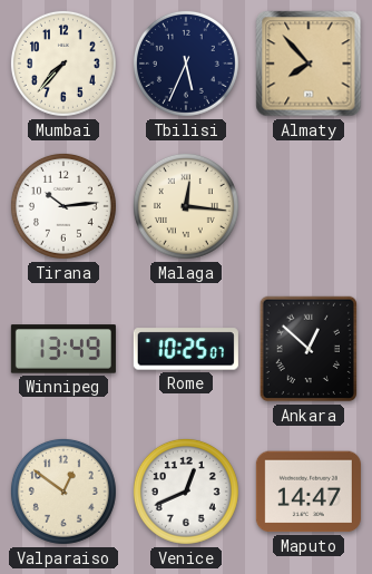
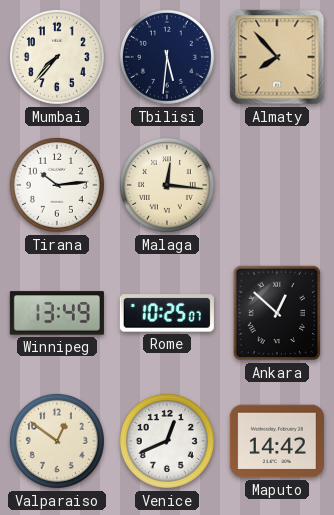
Tbilisi: 5:34 -> 5:31
Maputo: 14:47 -> 14:42
